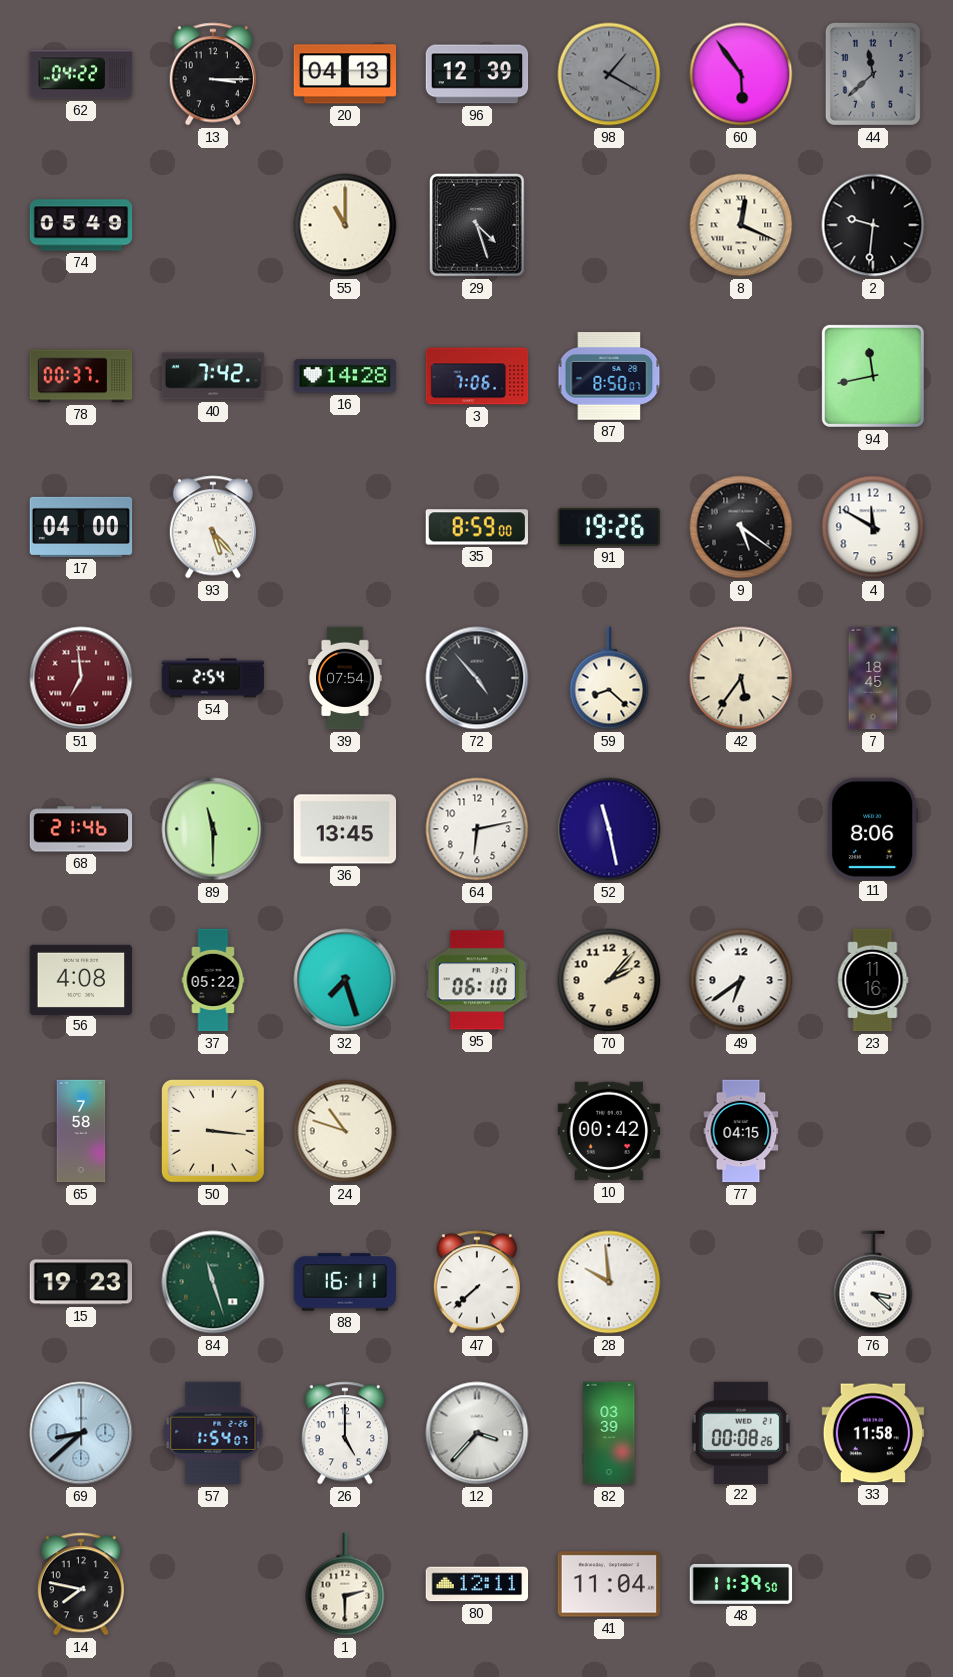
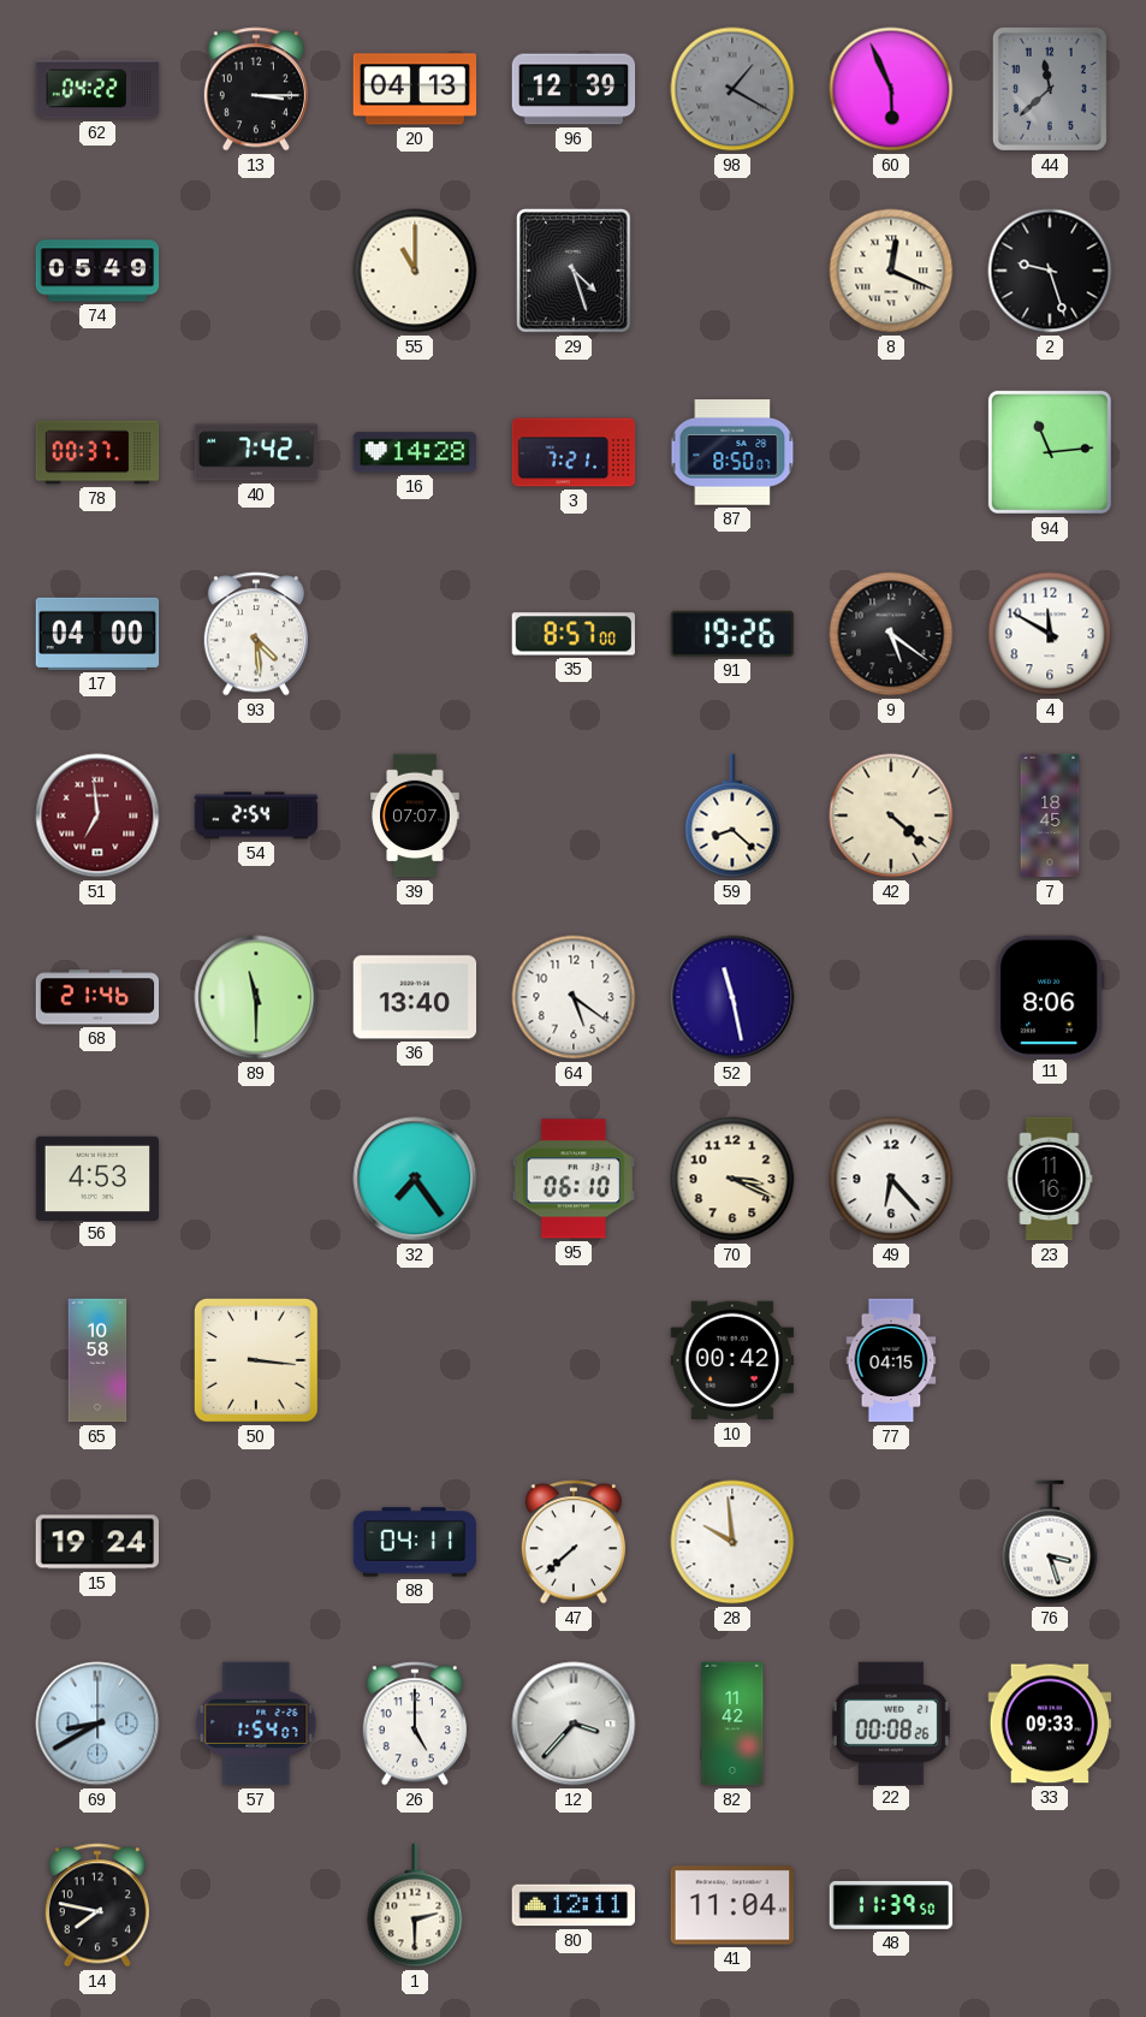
60: 5:54 -> 5:56
2: 9:31 -> 9:27
3: 7:06 -> 7:21
94: 11:43 -> 11:14
93: 5:23 -> 4:29
35: 8:59 -> 8:57
39: 07:54 -> 07:07
72: 4:53 -> none
42: 5:36 -> 4:22
36: 13:45 -> 13:40
64: 6:13 -> 5:21
56: 4:08 -> 4:53
37: 05:22 -> none
32: 7:27 -> 7:24
70: 2:07 -> 3:19
49: 6:39 -> 6:23
65: 7:58 -> 10:58
24: 10:48 -> none
15: 19:23 -> 19:24
84: 11:27 -> none
88: 16:11 -> 04:11
76: 3:22 -> 3:27
69: 8:38 -> 8:40
82: 03:39 -> 11:42
33: 11:58 -> 09:33
